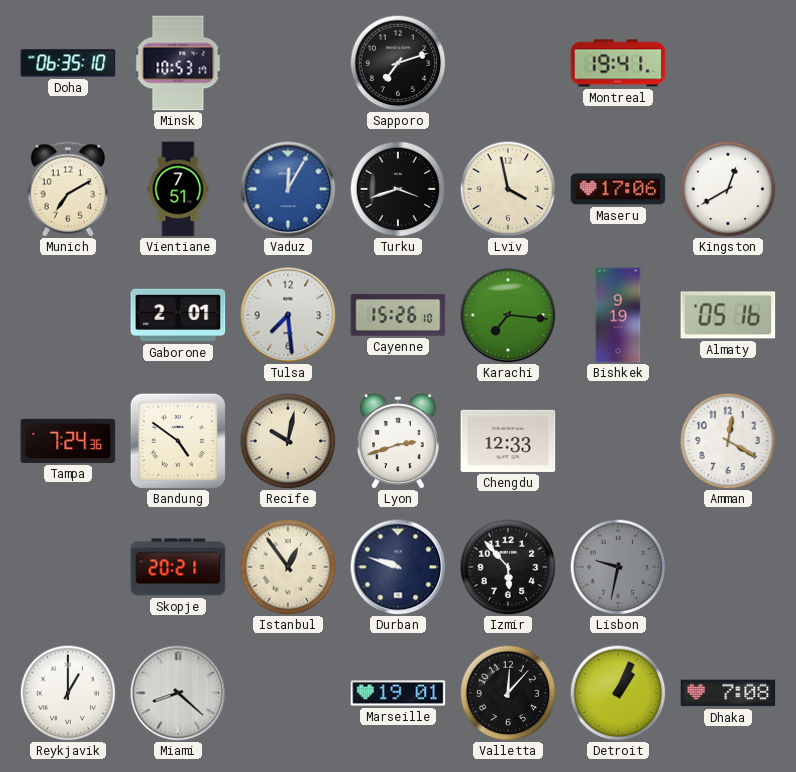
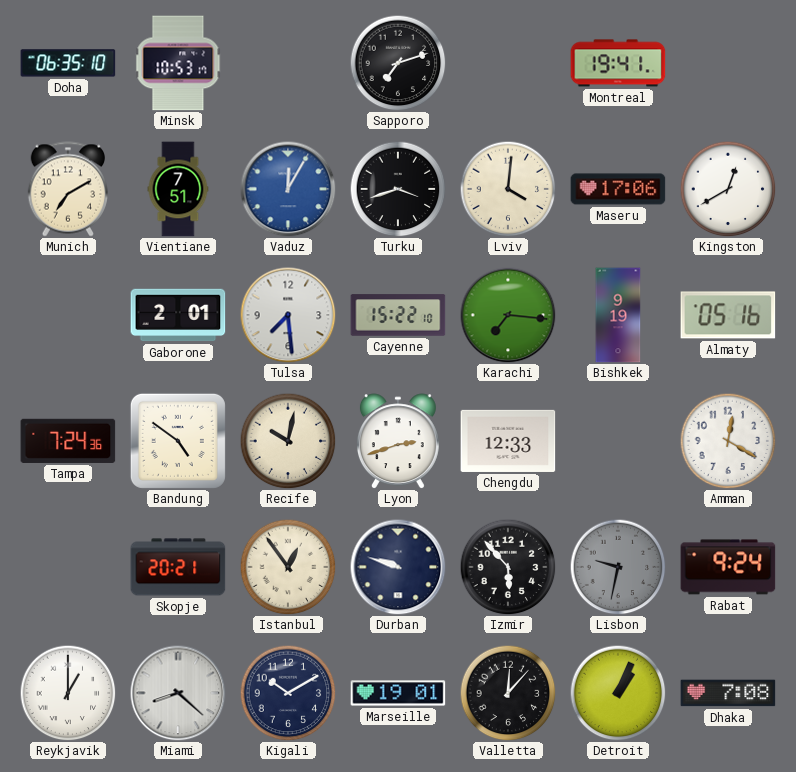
Lviv: 3:58 -> 4:01
Cayenne: 15:26 -> 15:22
Rabat: none -> 9:24
Kigali: none -> 10:10
